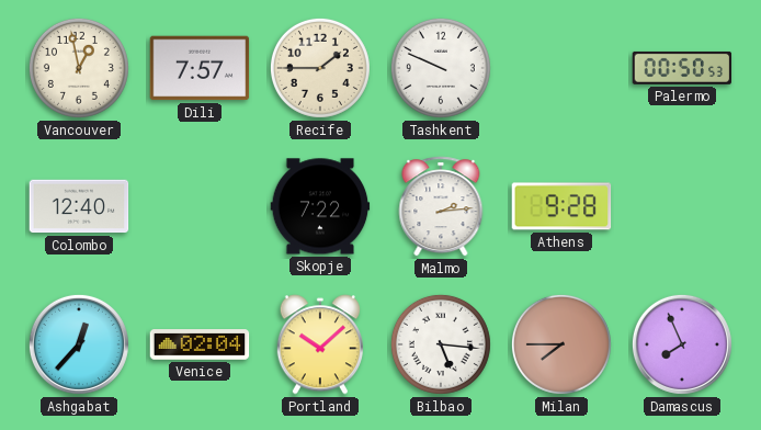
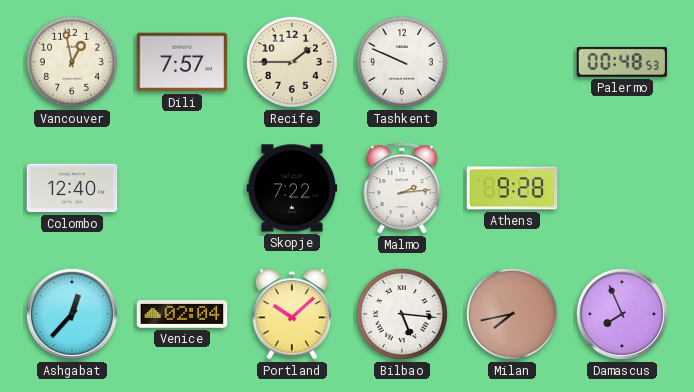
Palermo: 00:50 -> 00:48
Milan: 7:45 -> 7:43
